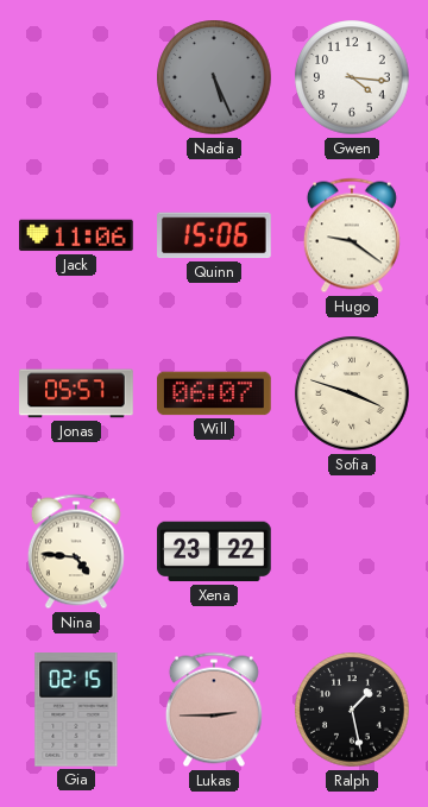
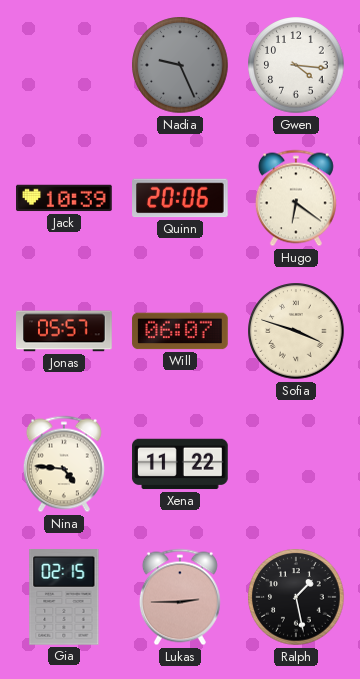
Nadia: 5:26 -> 9:26
Jack: 11:06 -> 10:39
Quinn: 15:06 -> 20:06
Hugo: 9:21 -> 6:21
Xena: 23:22 -> 11:22
